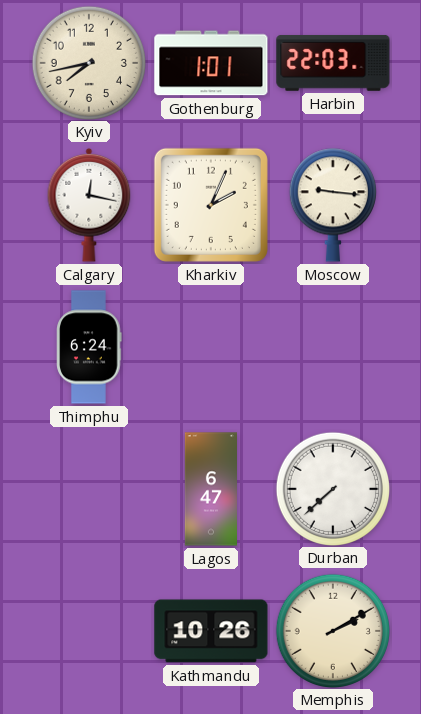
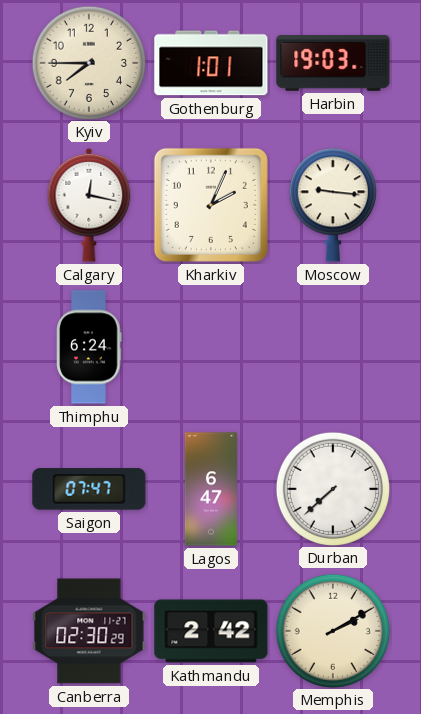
Kyiv: 7:43 -> 7:45
Harbin: 22:03 -> 19:03
Saigon: none -> 07:47
Canberra: none -> 02:30
Kathmandu: 10:26 -> 2:42
